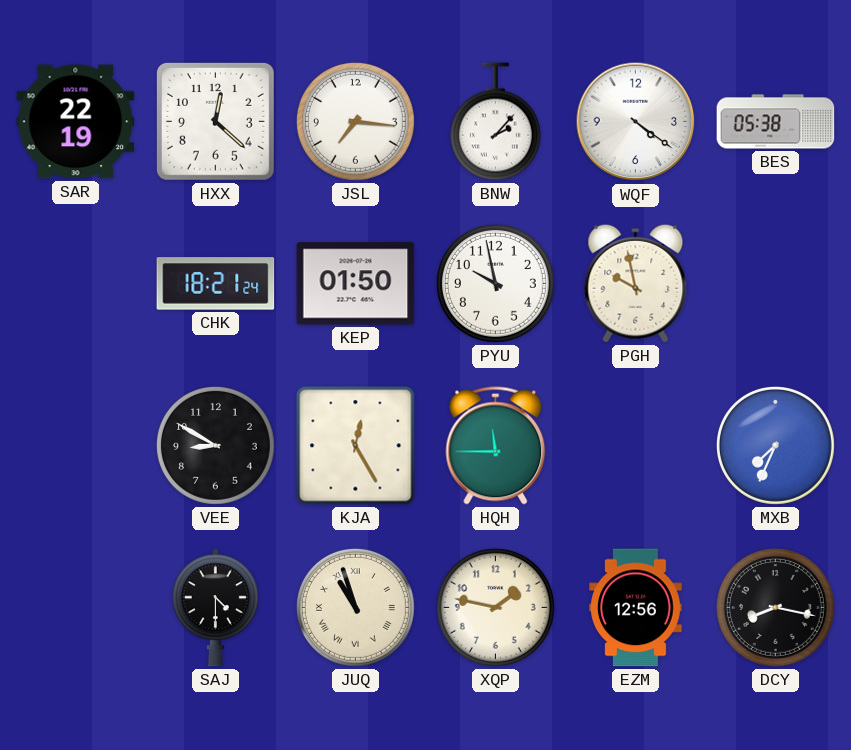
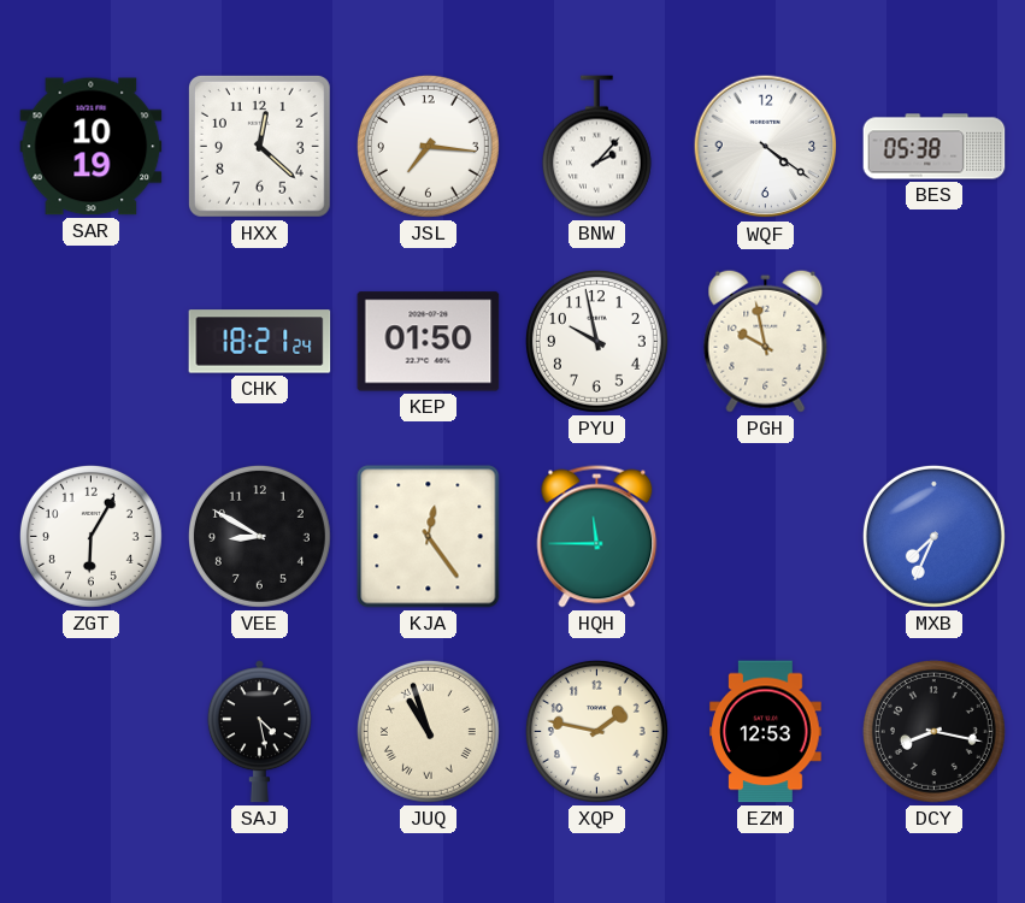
SAR: 22:19 -> 10:19
ZGT: none -> 6:05
KJA: 12:25 -> 12:24
SAJ: 4:30 -> 4:28
EZM: 12:56 -> 12:53
